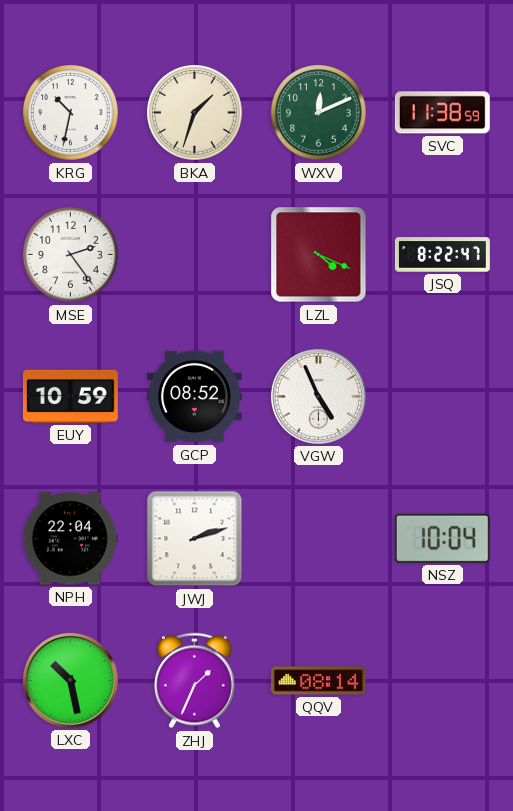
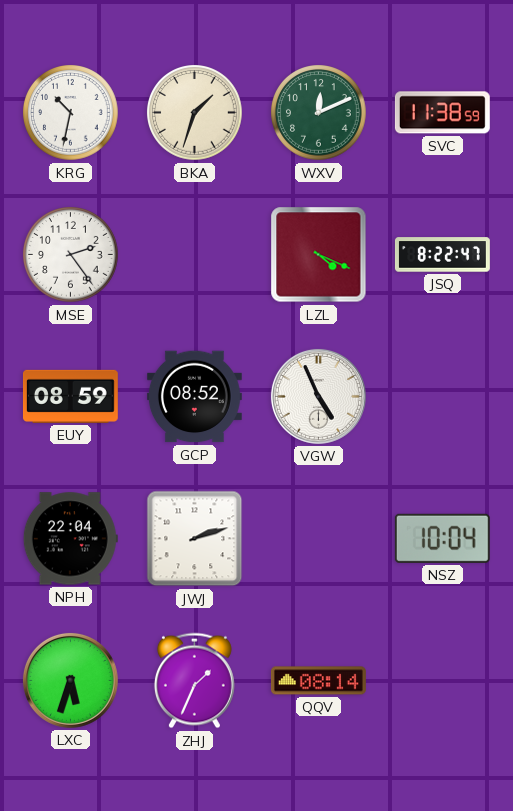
EUY: 10:59 -> 08:59
LXC: 10:28 -> 5:33
